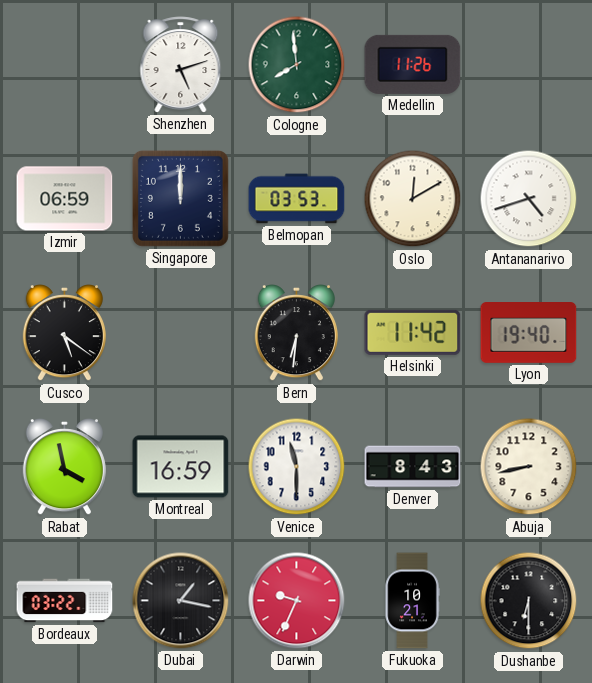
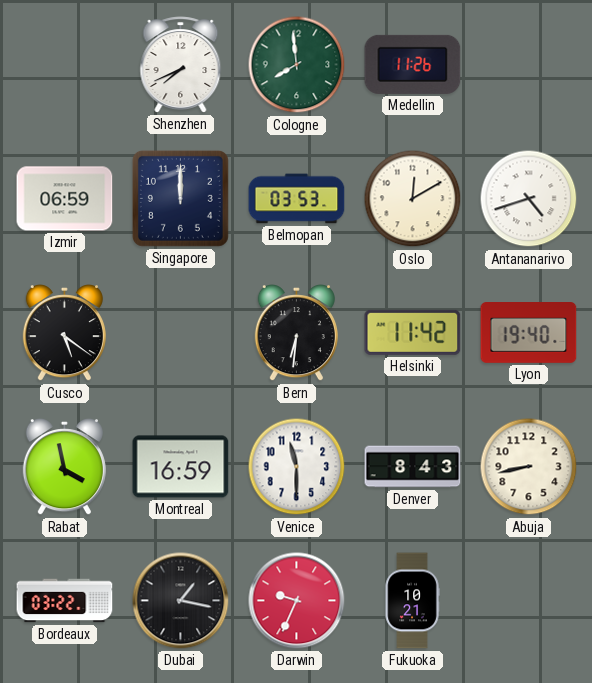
Shenzhen: 5:12 -> 7:41
Dushanbe: 6:30 -> none
